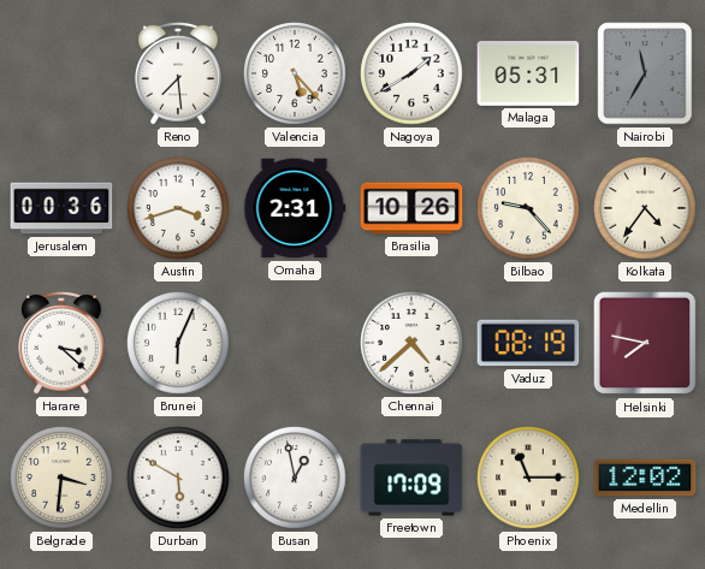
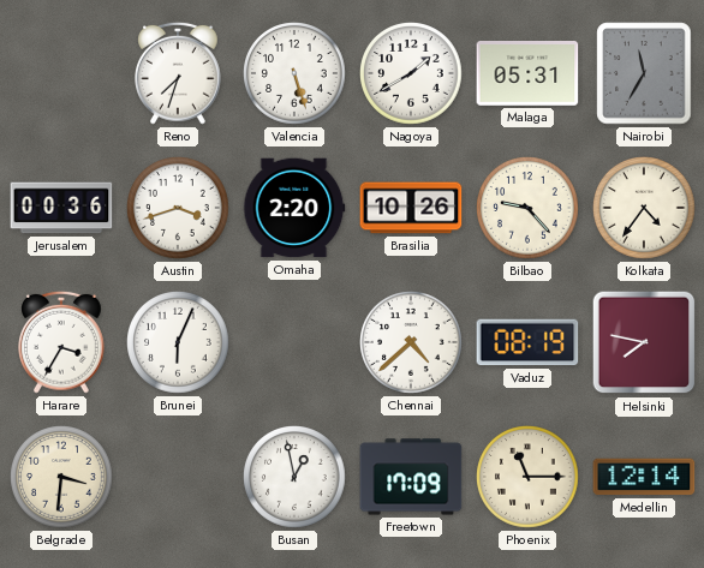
Reno: 7:29 -> 7:33
Valencia: 5:23 -> 5:27
Omaha: 2:31 -> 2:20
Harare: 3:22 -> 3:35
Durban: 5:50 -> none
Medellin: 12:02 -> 12:14
